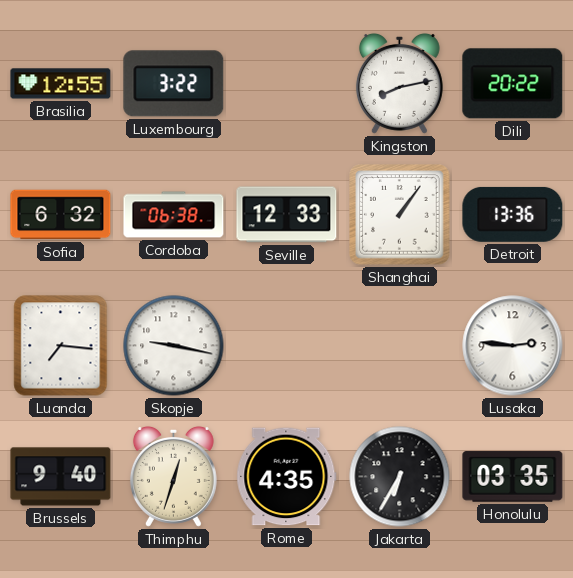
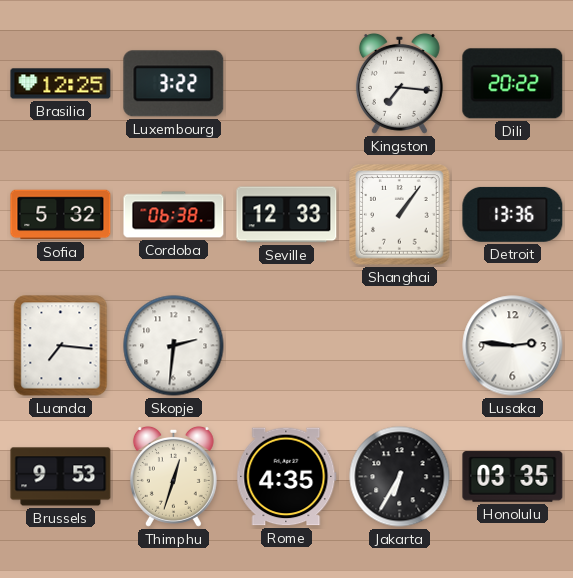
Brasilia: 12:55 -> 12:25
Kingston: 8:13 -> 7:16
Sofia: 6:32 -> 5:32
Skopje: 9:17 -> 2:31
Brussels: 9:40 -> 9:53
